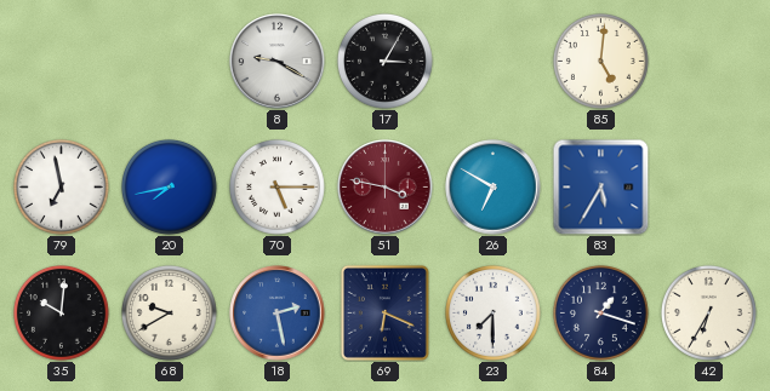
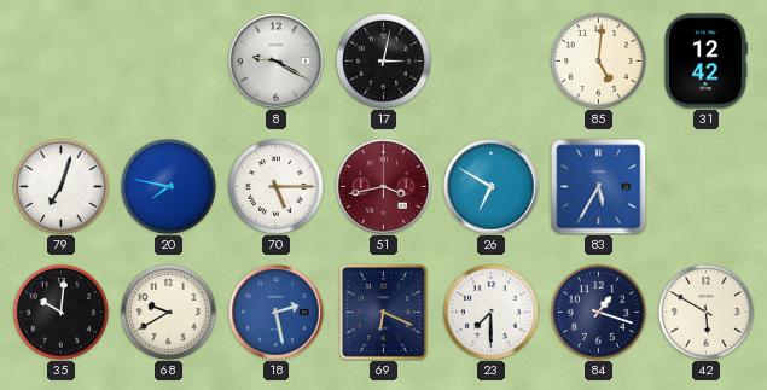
17: 3:05 -> 3:02
31: none -> 12:42
79: 6:58 -> 7:03
20: 7:43 -> 7:47
51: 3:47 -> 3:43
42: 6:35 -> 5:50
